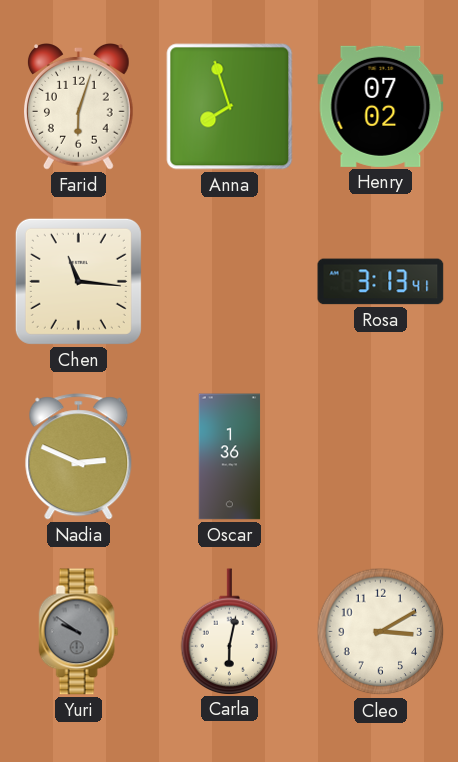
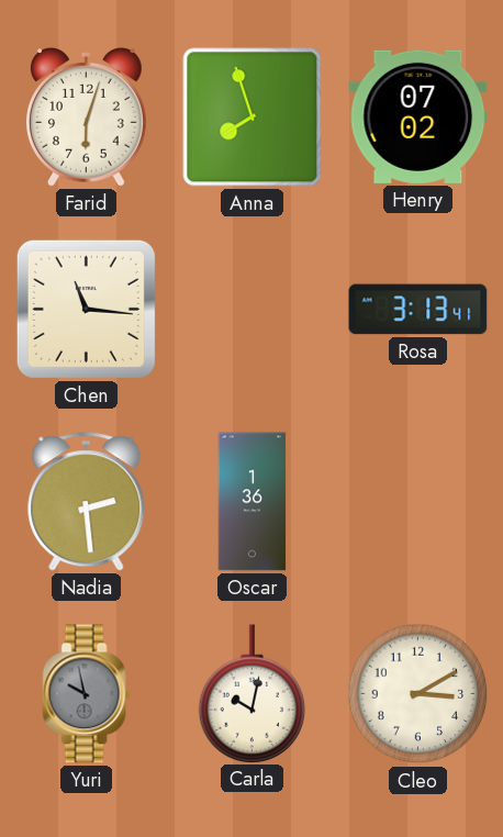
Nadia: 2:49 -> 2:29
Yuri: 9:51 -> 9:58
Carla: 6:02 -> 10:02
